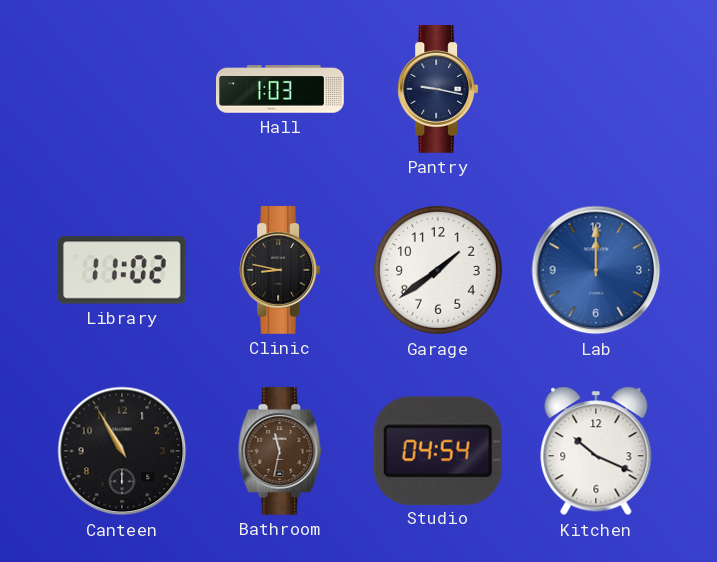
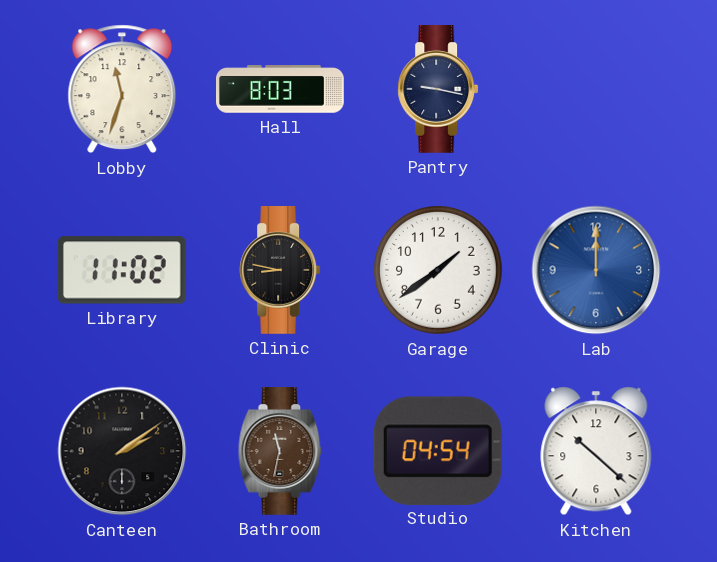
Lobby: none -> 11:33
Hall: 1:03 -> 8:03
Canteen: 10:55 -> 2:09
Kitchen: 10:19 -> 10:22
